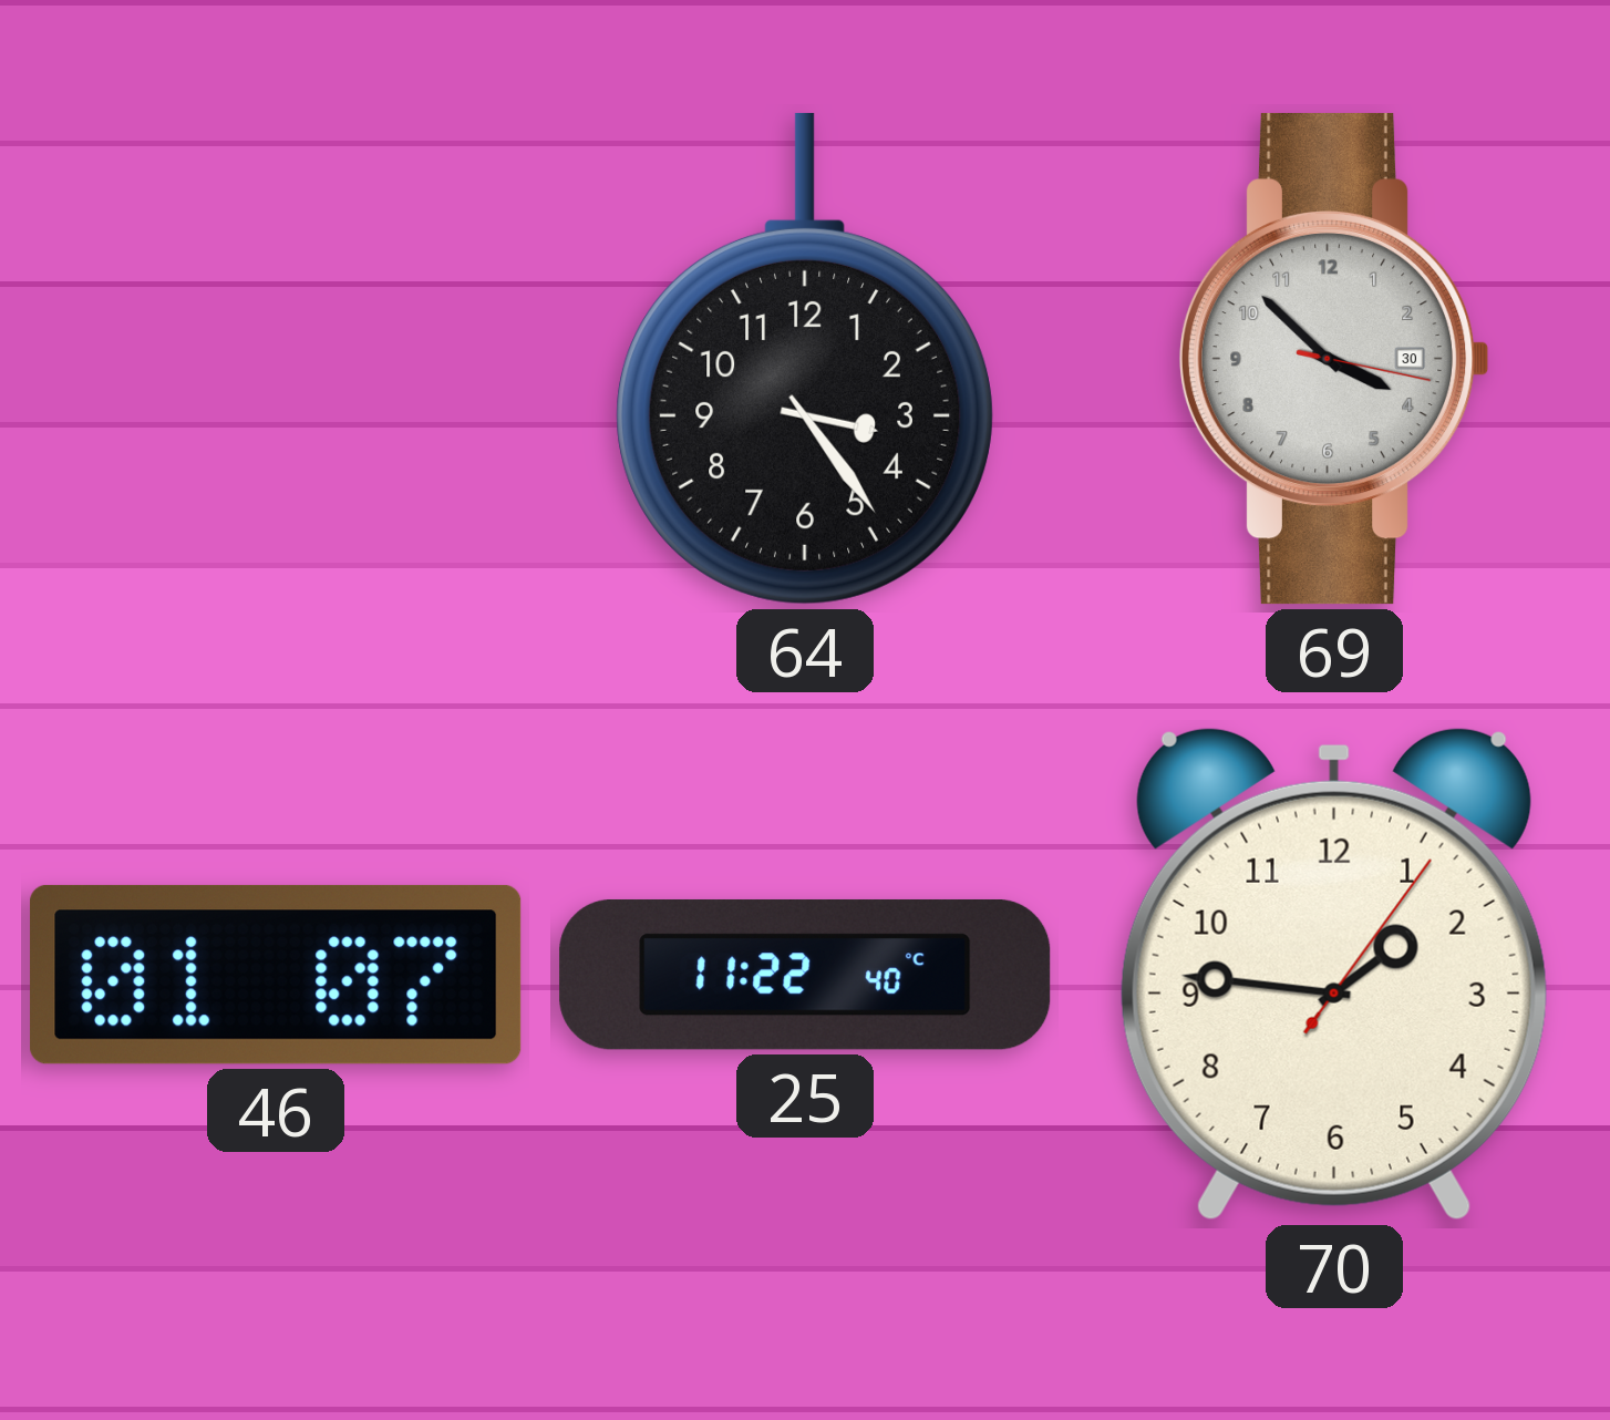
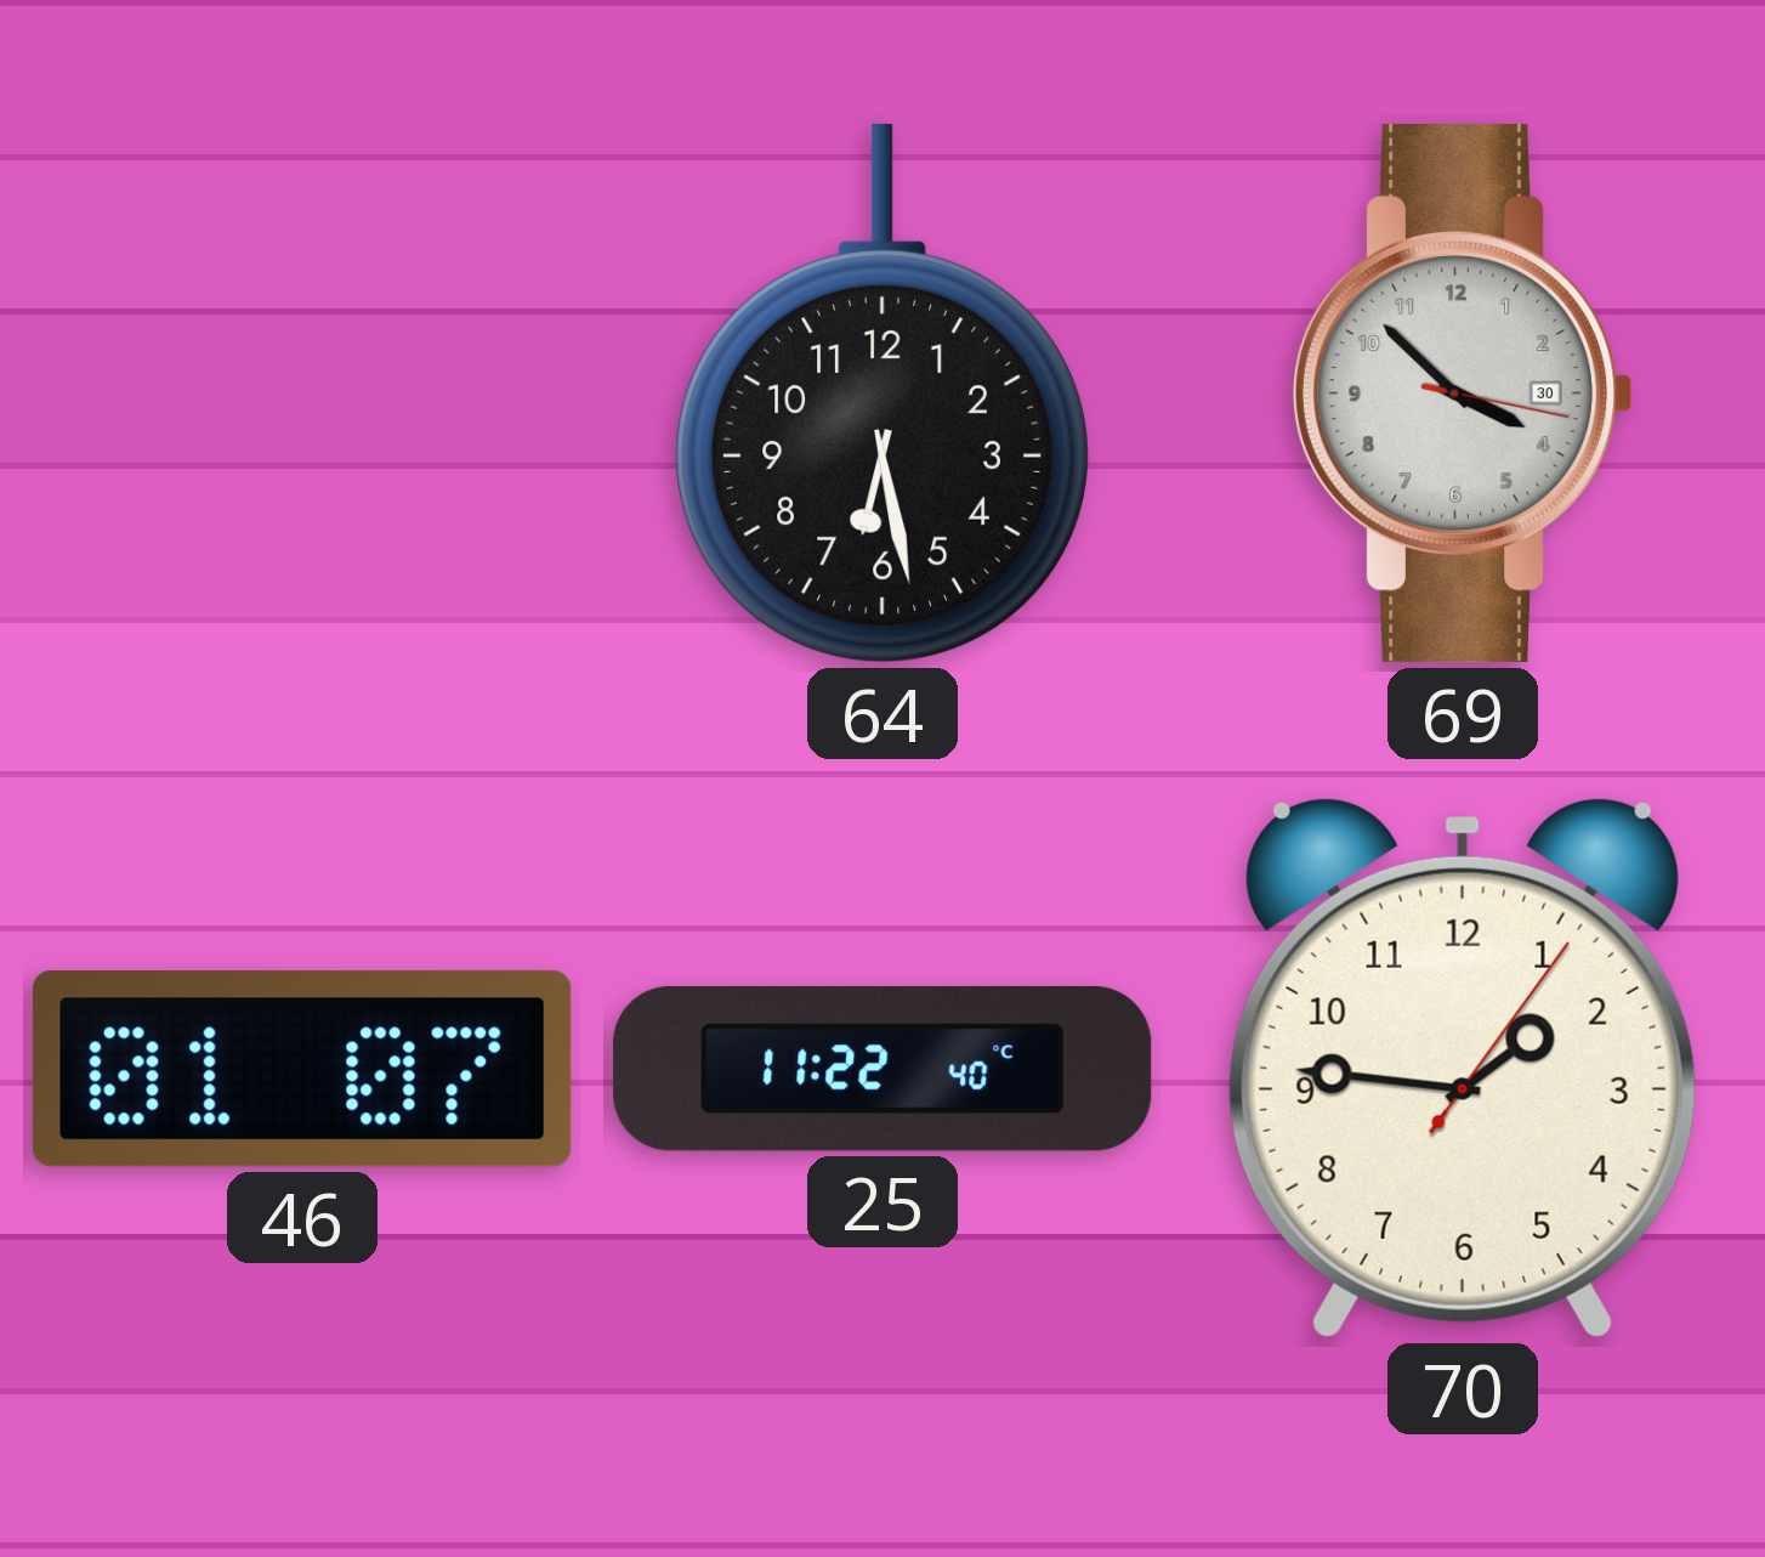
64: 3:24 -> 6:28
